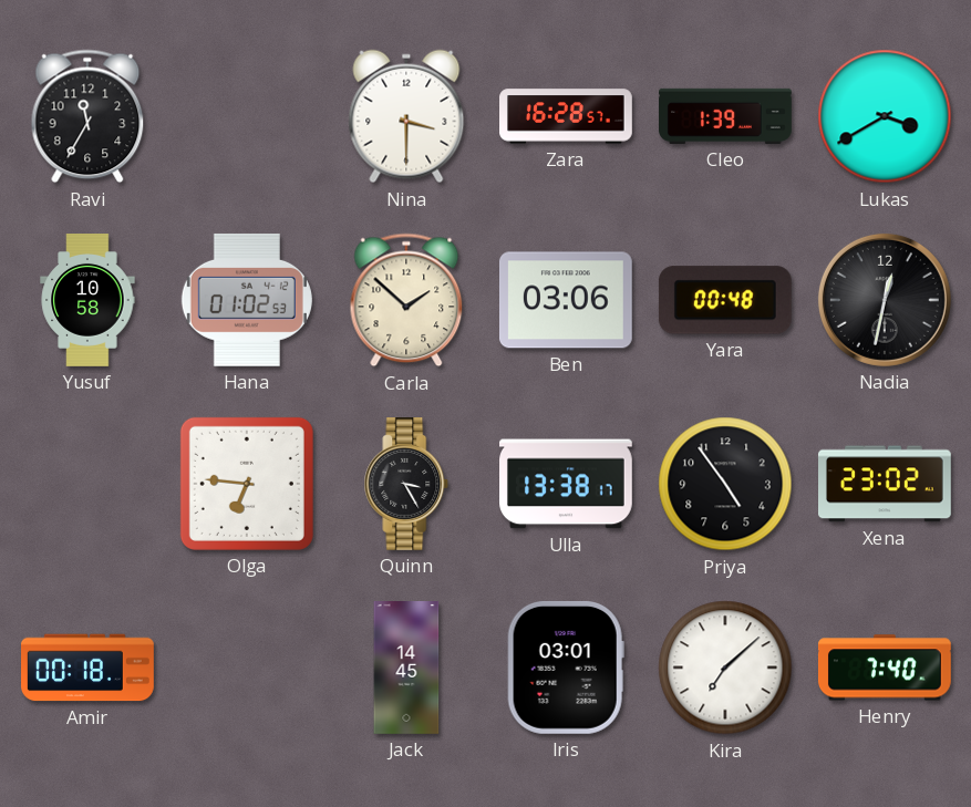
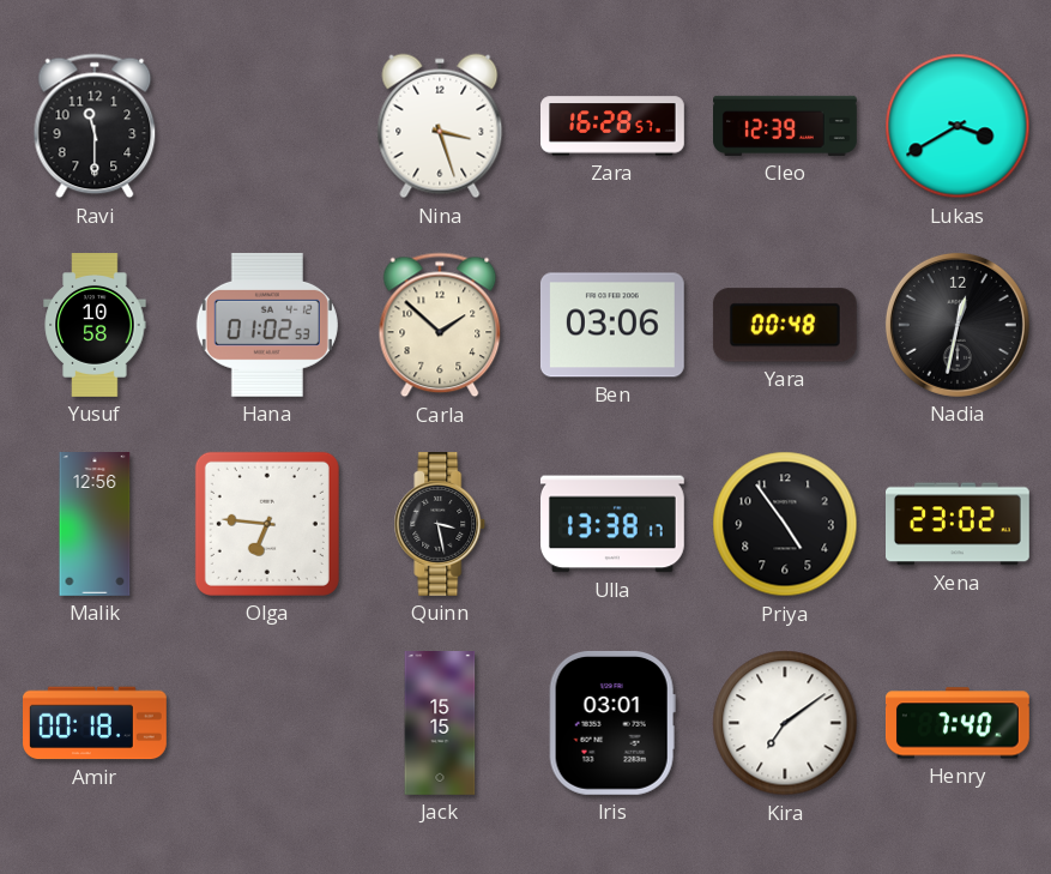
Ravi: 11:35 -> 11:30
Nina: 3:30 -> 3:27
Cleo: 1:39 -> 12:39
Malik: none -> 12:56
Quinn: 3:25 -> 3:28
Jack: 14:45 -> 15:15
Kira: 7:08 -> 7:09
